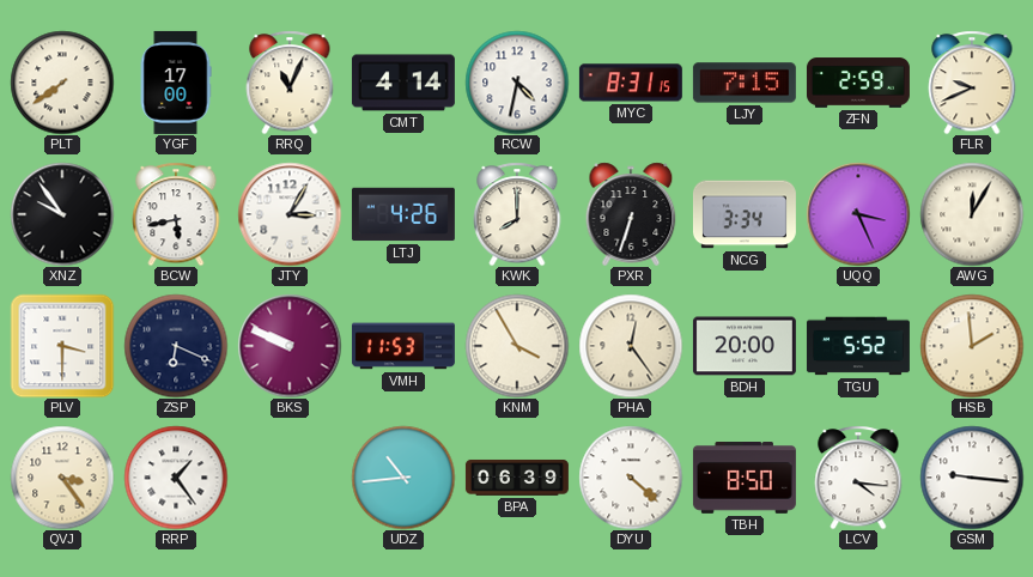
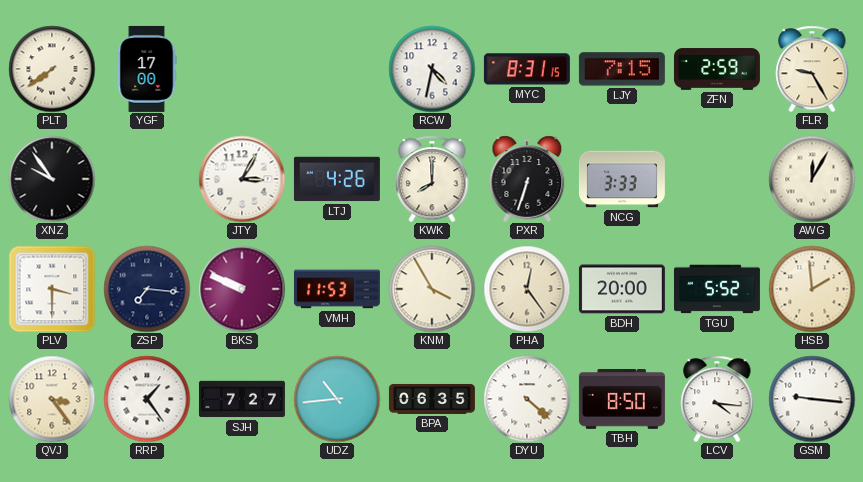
RRQ: 11:04 -> none
CMT: 4:14 -> none
FLR: 9:41 -> 9:25
BCW: 5:43 -> none
NCG: 3:34 -> 3:33
UQQ: 3:26 -> none
ZSP: 6:19 -> 7:16
SJH: none -> 7:27
BPA: 06:39 -> 06:35
